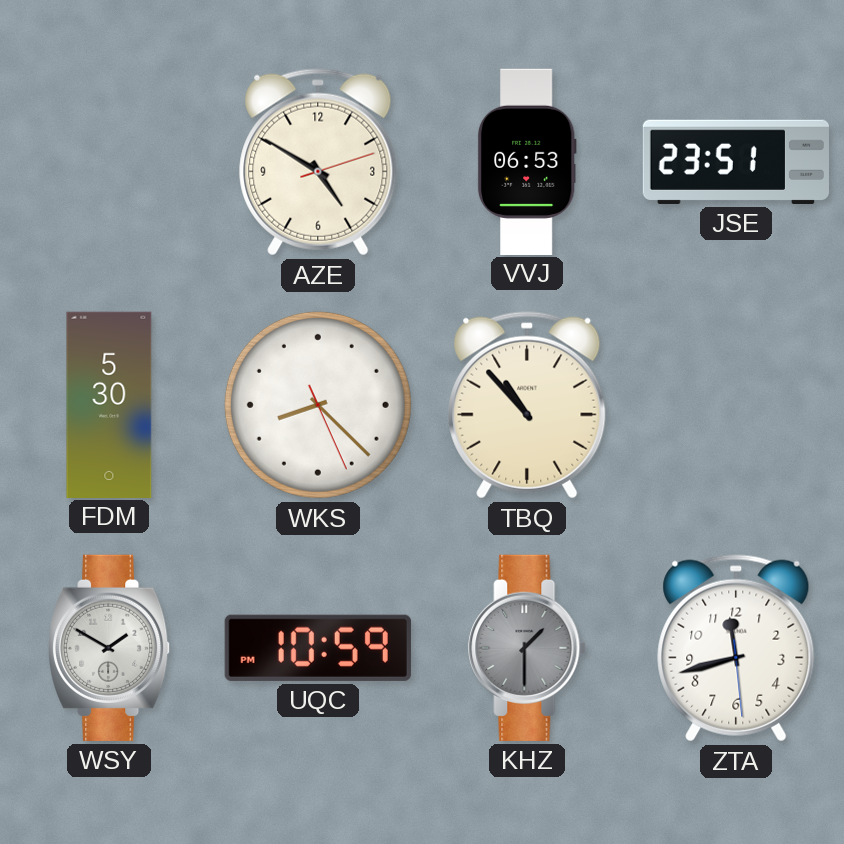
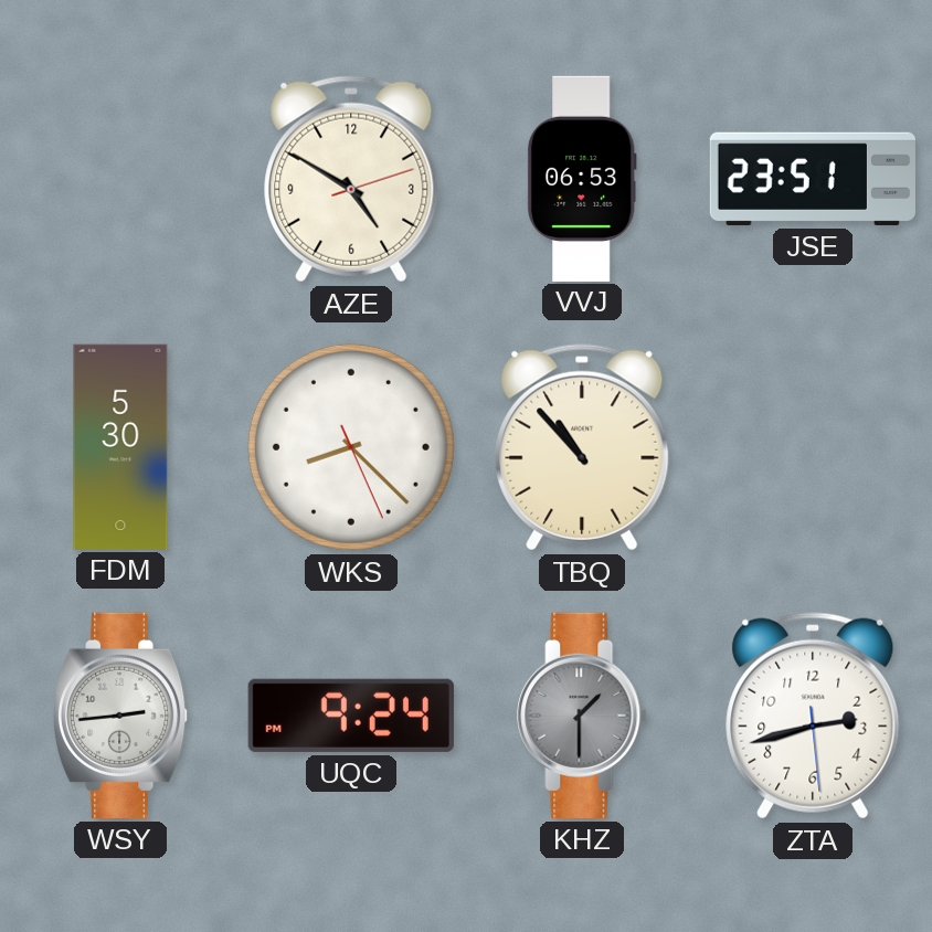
WSY: 1:50 -> 2:44
UQC: 10:59 -> 9:24
ZTA: 11:42 -> 2:42
